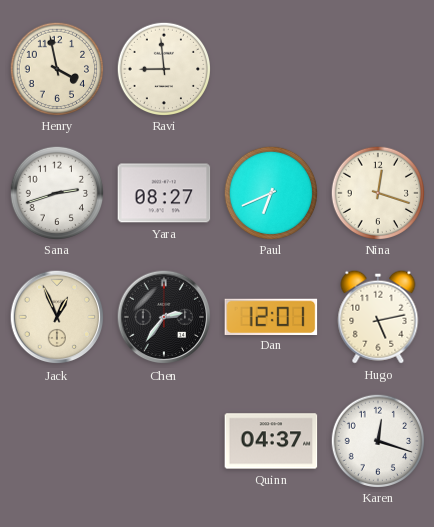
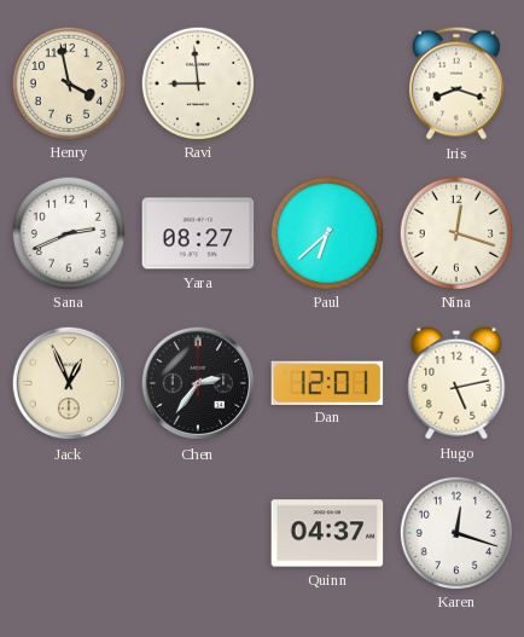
Iris: none -> 8:18
Sana: 2:42 -> 2:41
Paul: 6:41 -> 6:38
